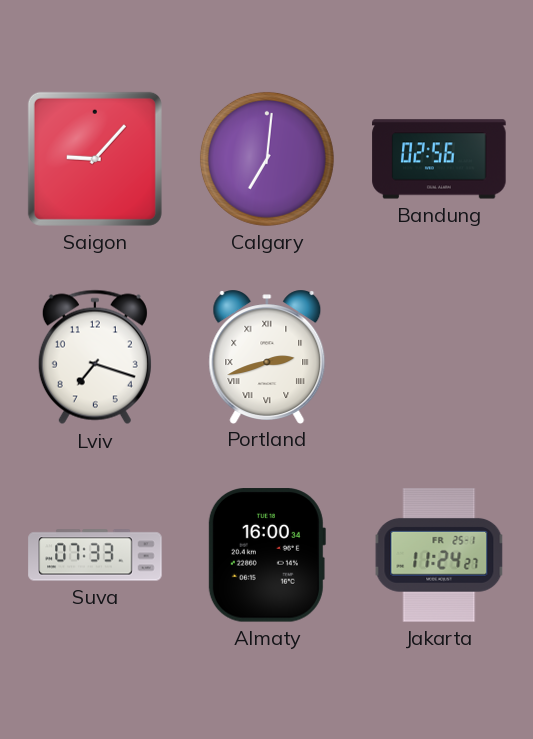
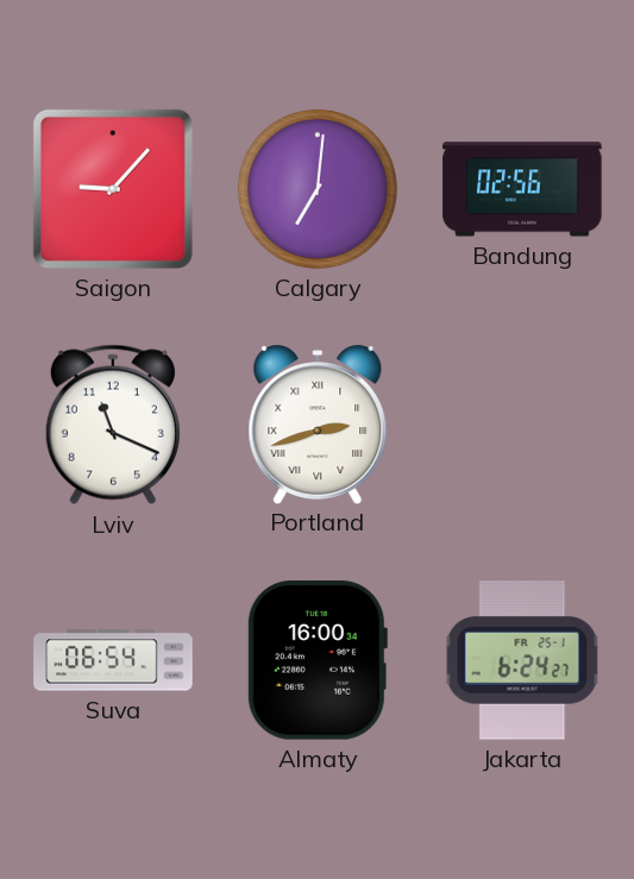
Lviv: 7:18 -> 11:19
Suva: 07:33 -> 06:54
Jakarta: 11:24 -> 6:24
